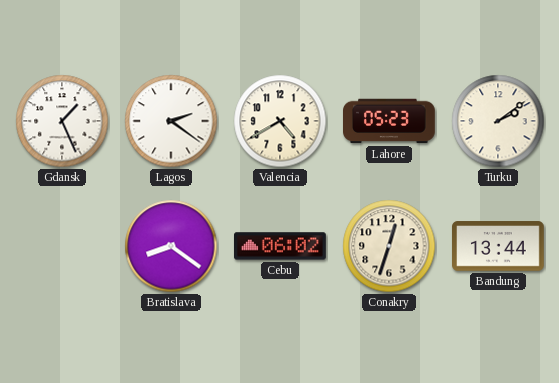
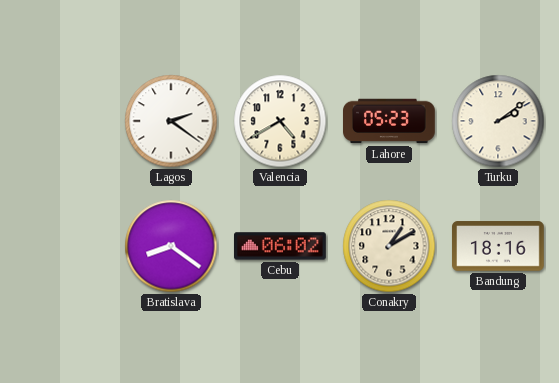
Gdansk: 1:26 -> none
Conakry: 12:33 -> 1:10
Bandung: 13:44 -> 18:16
